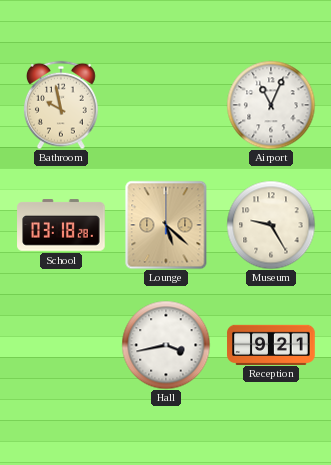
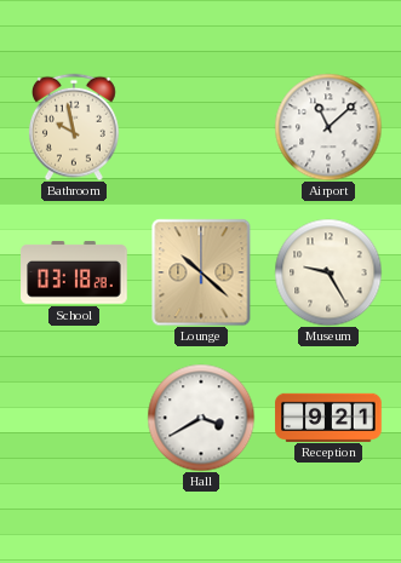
Airport: 11:04 -> 11:08
Lounge: 5:22 -> 10:22
Hall: 3:43 -> 3:40
